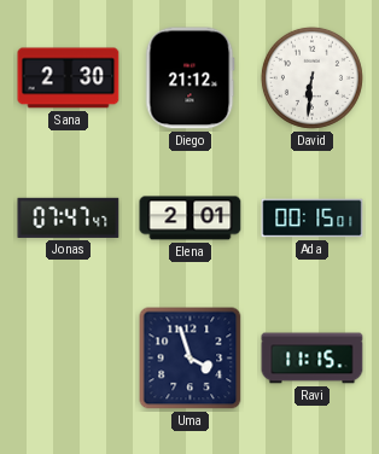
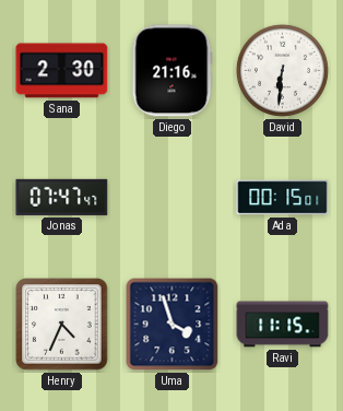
Diego: 21:12 -> 21:16
Elena: 2:01 -> none
Henry: none -> 4:34
